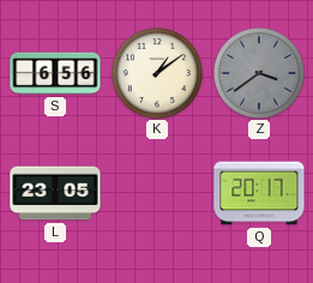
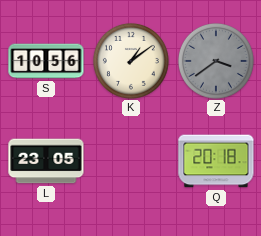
S: 6:56 -> 10:56
Q: 20:17 -> 20:18
